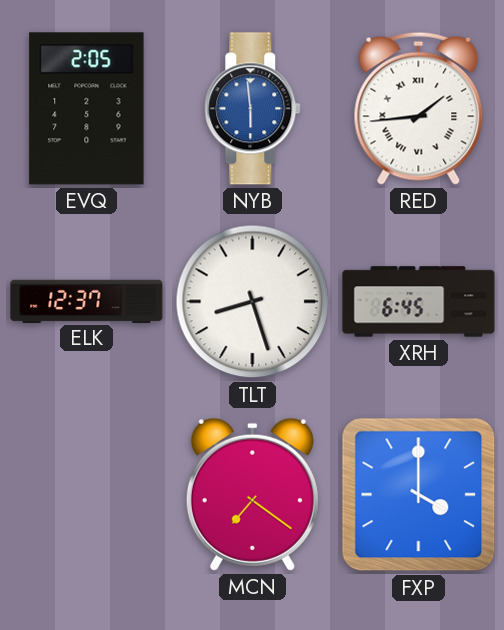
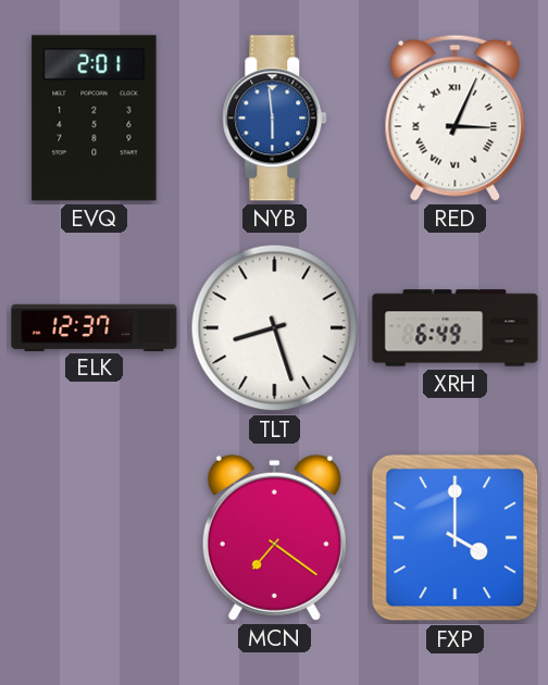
EVQ: 2:05 -> 2:01
RED: 1:44 -> 3:04
XRH: 6:45 -> 6:49
